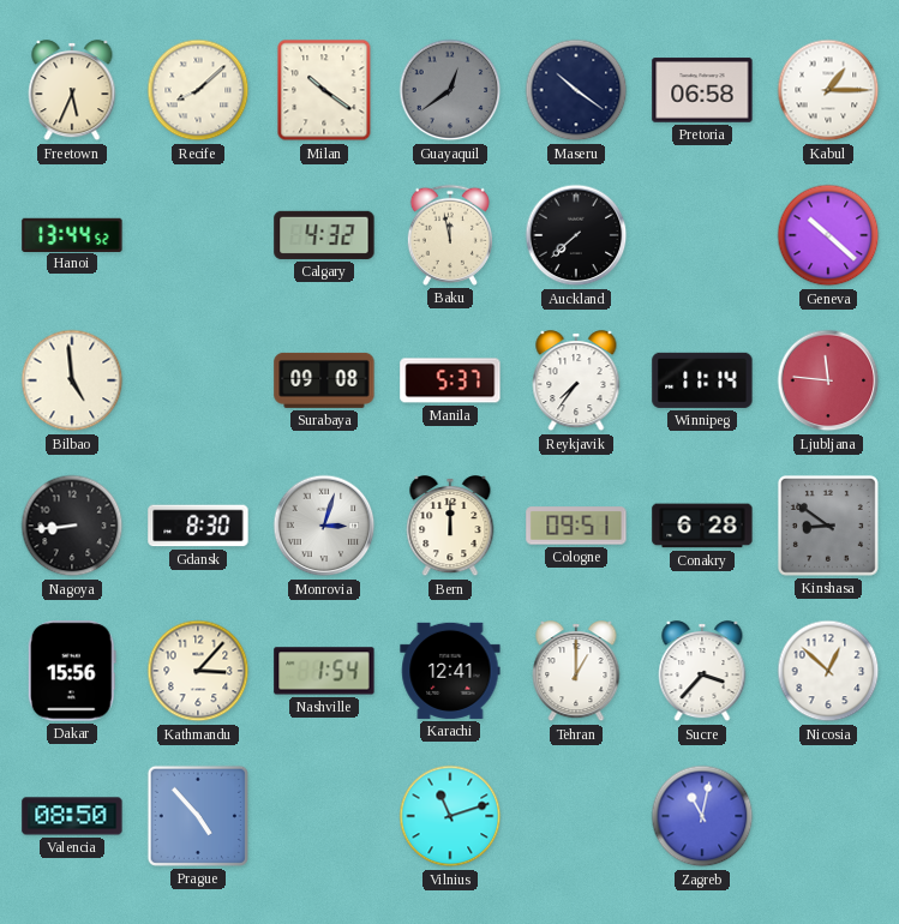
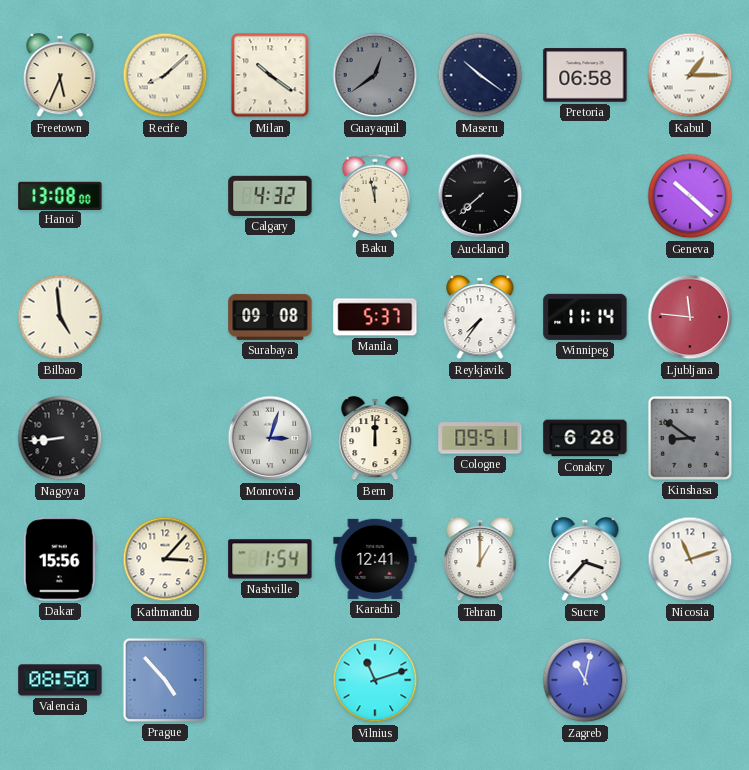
Hanoi: 13:44 -> 13:08
Gdansk: 8:30 -> none
Nicosia: 12:52 -> 11:12
